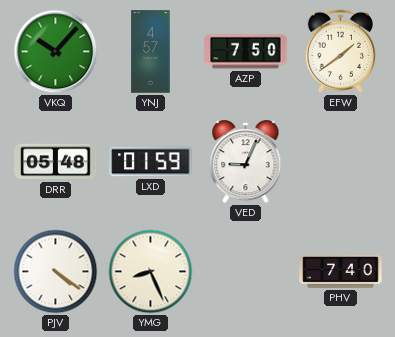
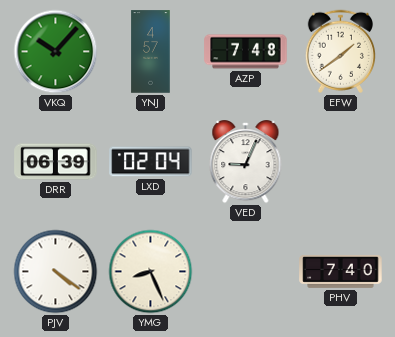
AZP: 7:50 -> 7:48
DRR: 05:48 -> 06:39
LXD: 01:59 -> 02:04
